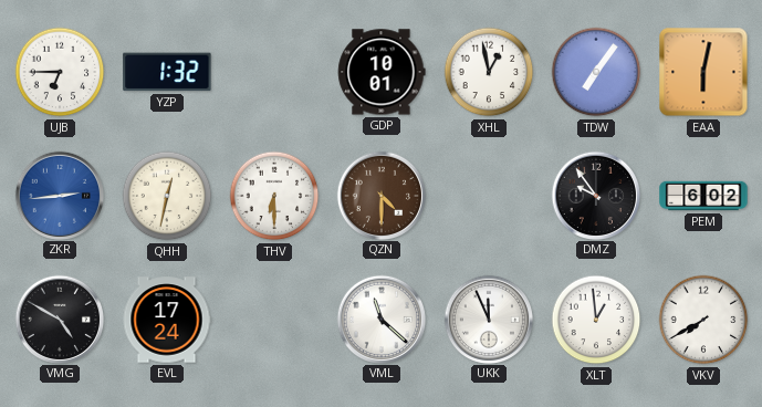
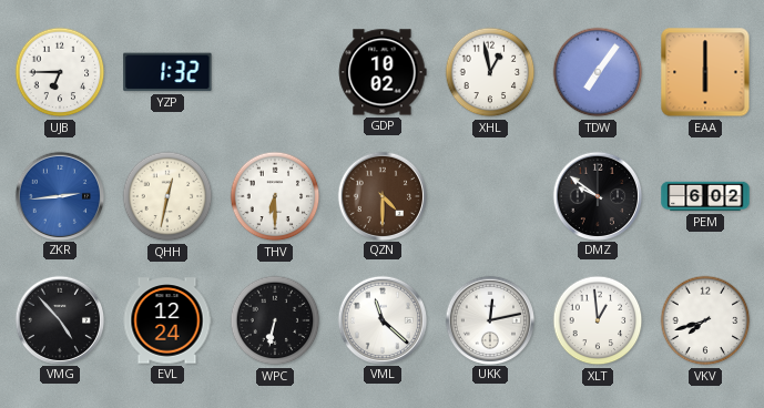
GDP: 10:01 -> 10:02
EAA: 6:02 -> 6:00
DMZ: 9:54 -> 9:51
VMG: 4:50 -> 4:53
EVL: 17:24 -> 12:24
WPC: none -> 6:32
UKK: 11:56 -> 12:13
VKV: 7:40 -> 7:42
